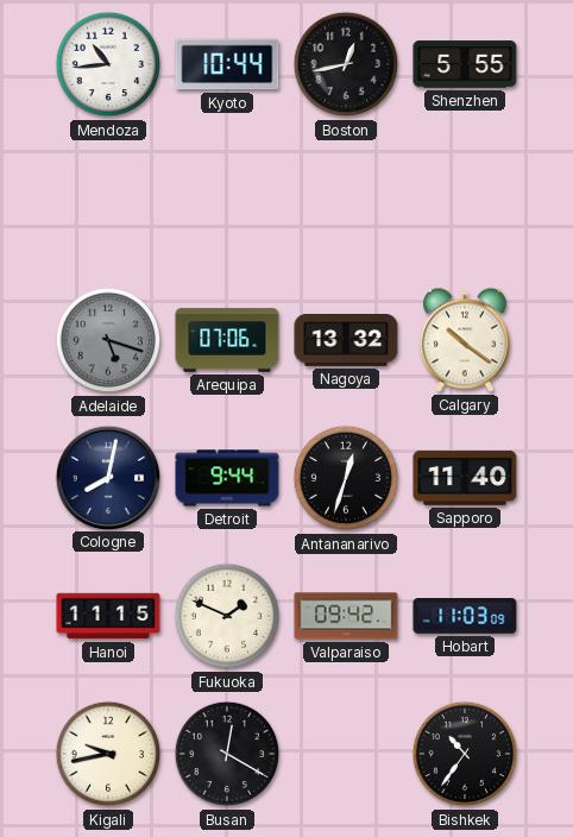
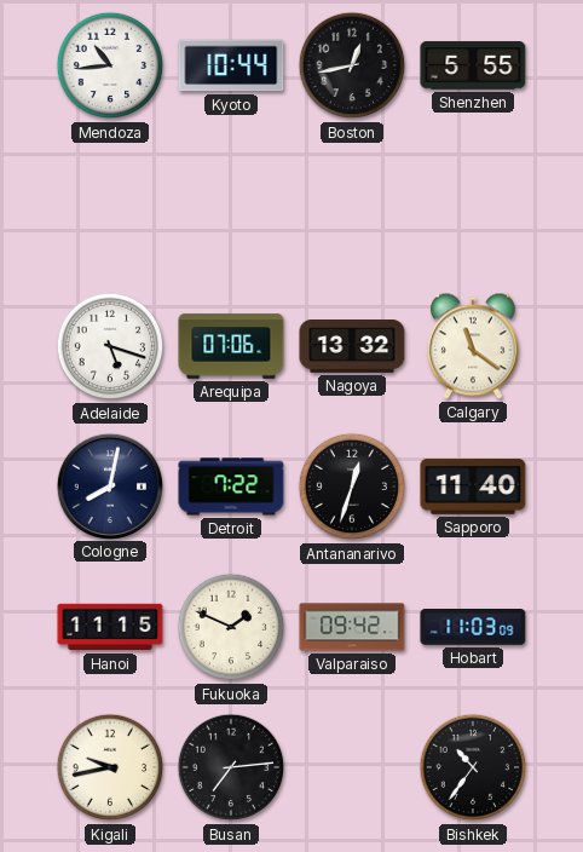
Adelaide dial: grey -> white
Calgary: 10:21 -> 11:21
Detroit: 9:44 -> 7:22
Busan: 12:20 -> 7:14
